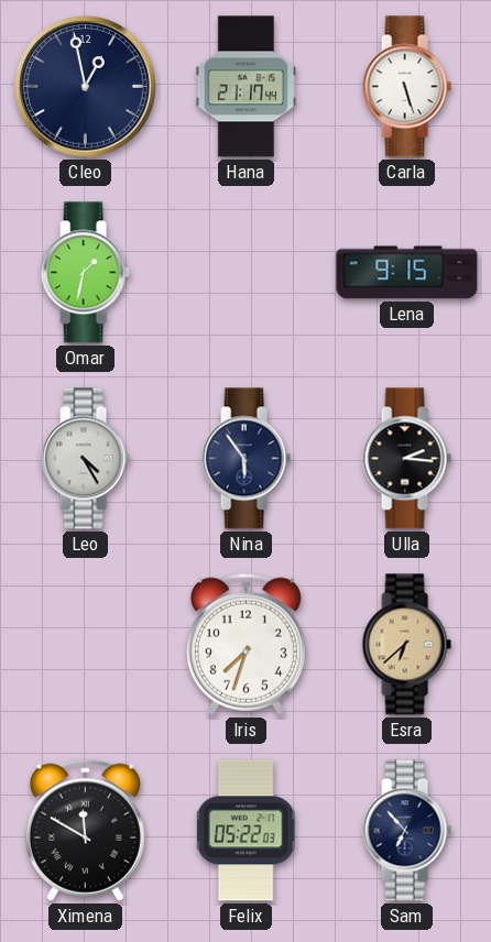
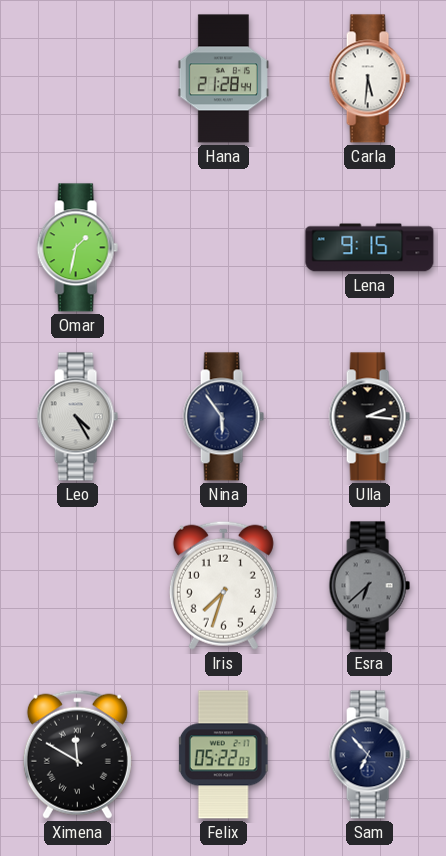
Cleo: 12:58 -> none
Hana: 21:17 -> 21:28
Carla: 5:27 -> 5:31
Esra dial: champagne -> grey
